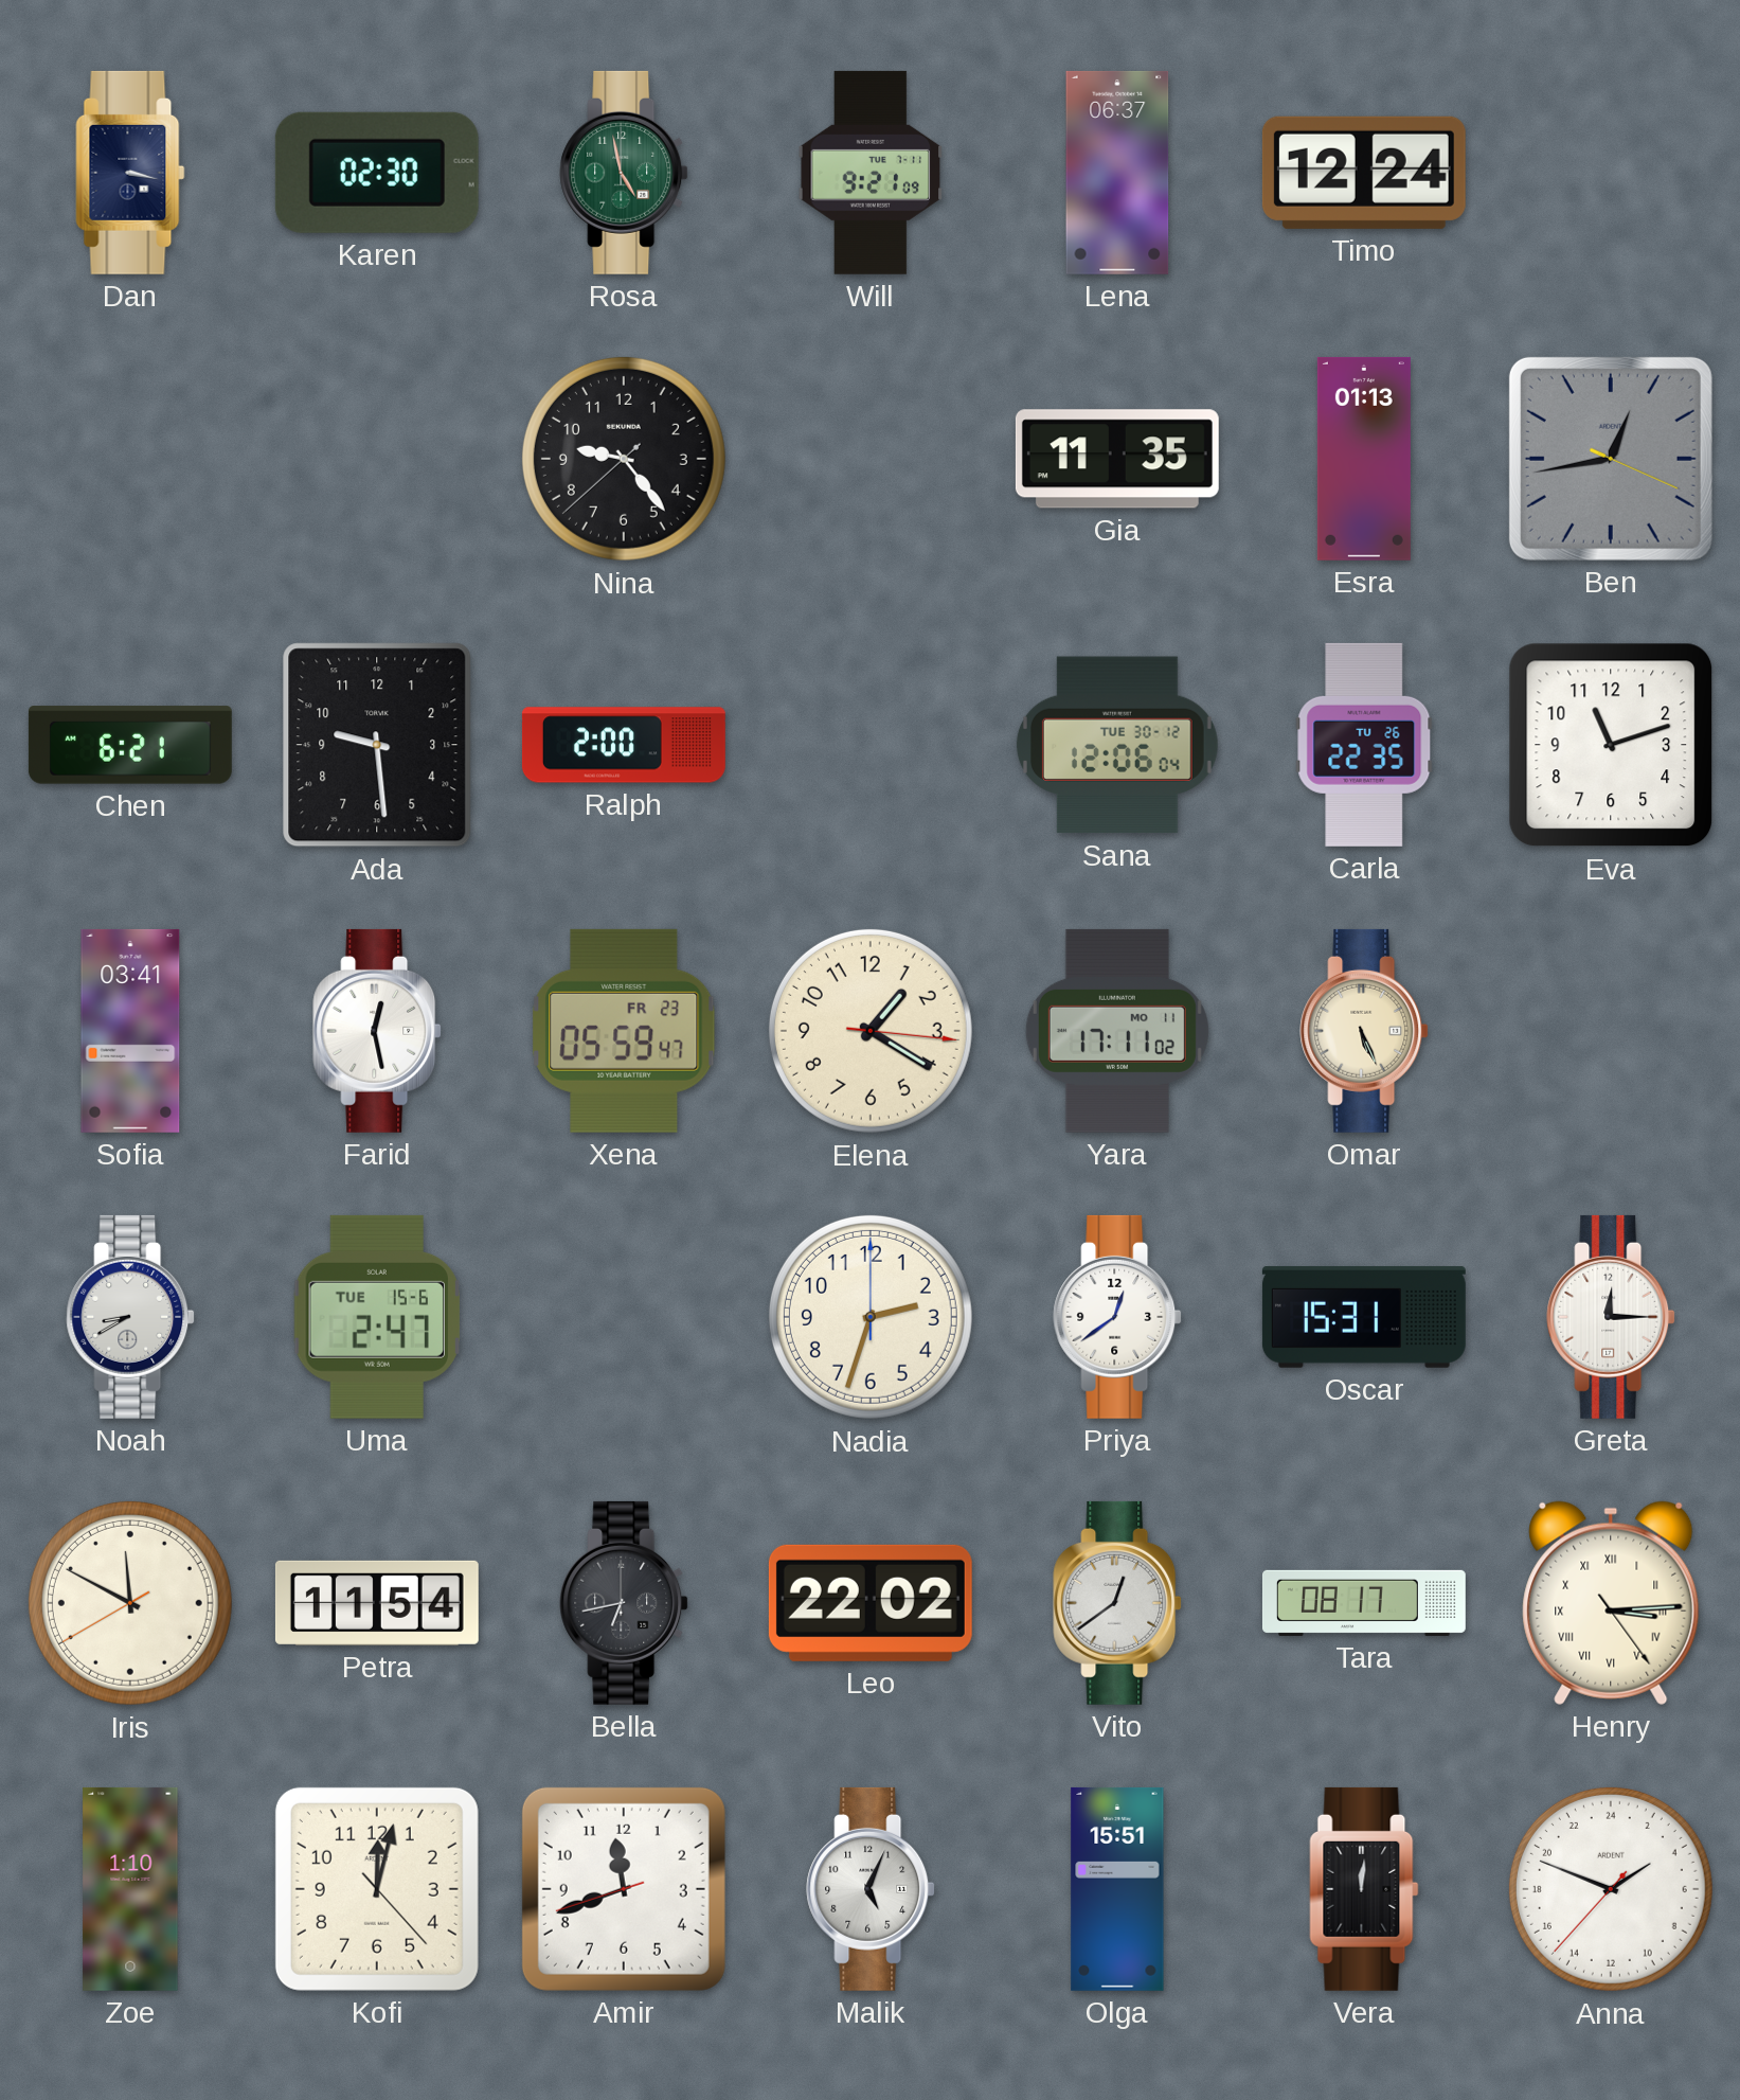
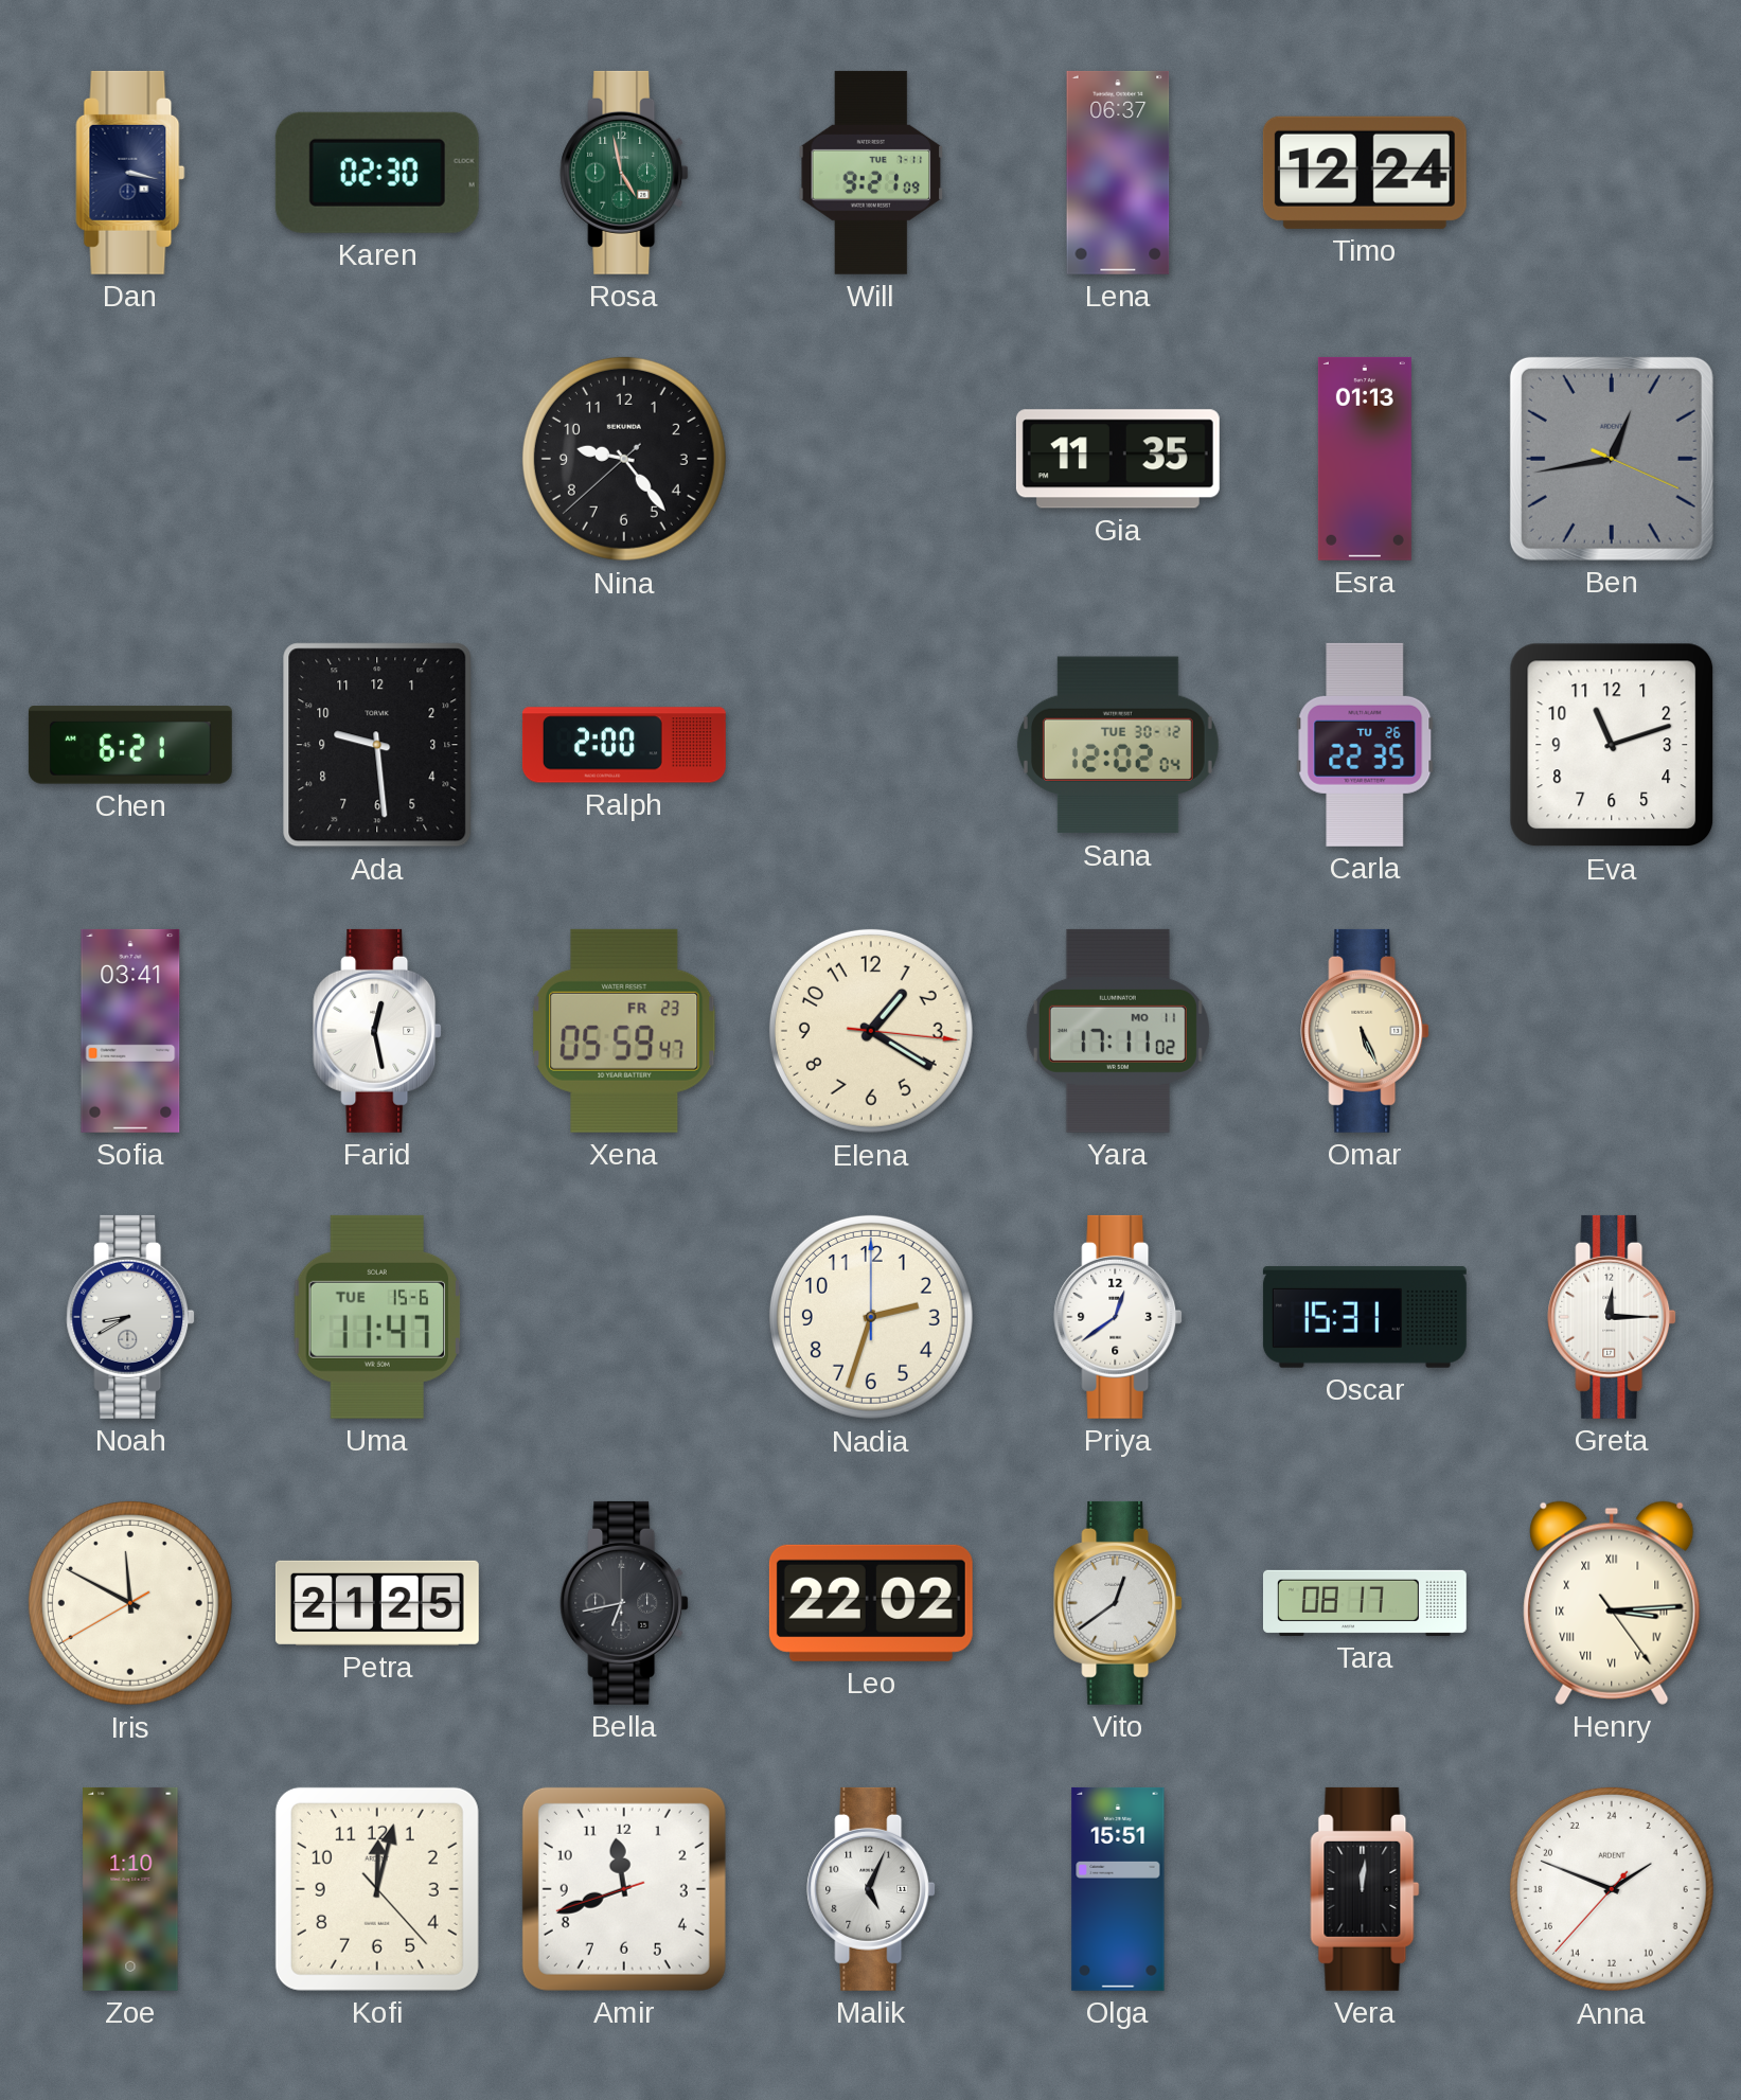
Sana: 12:06 -> 12:02
Uma: 2:47 -> 11:47
Petra: 11:54 -> 21:25
